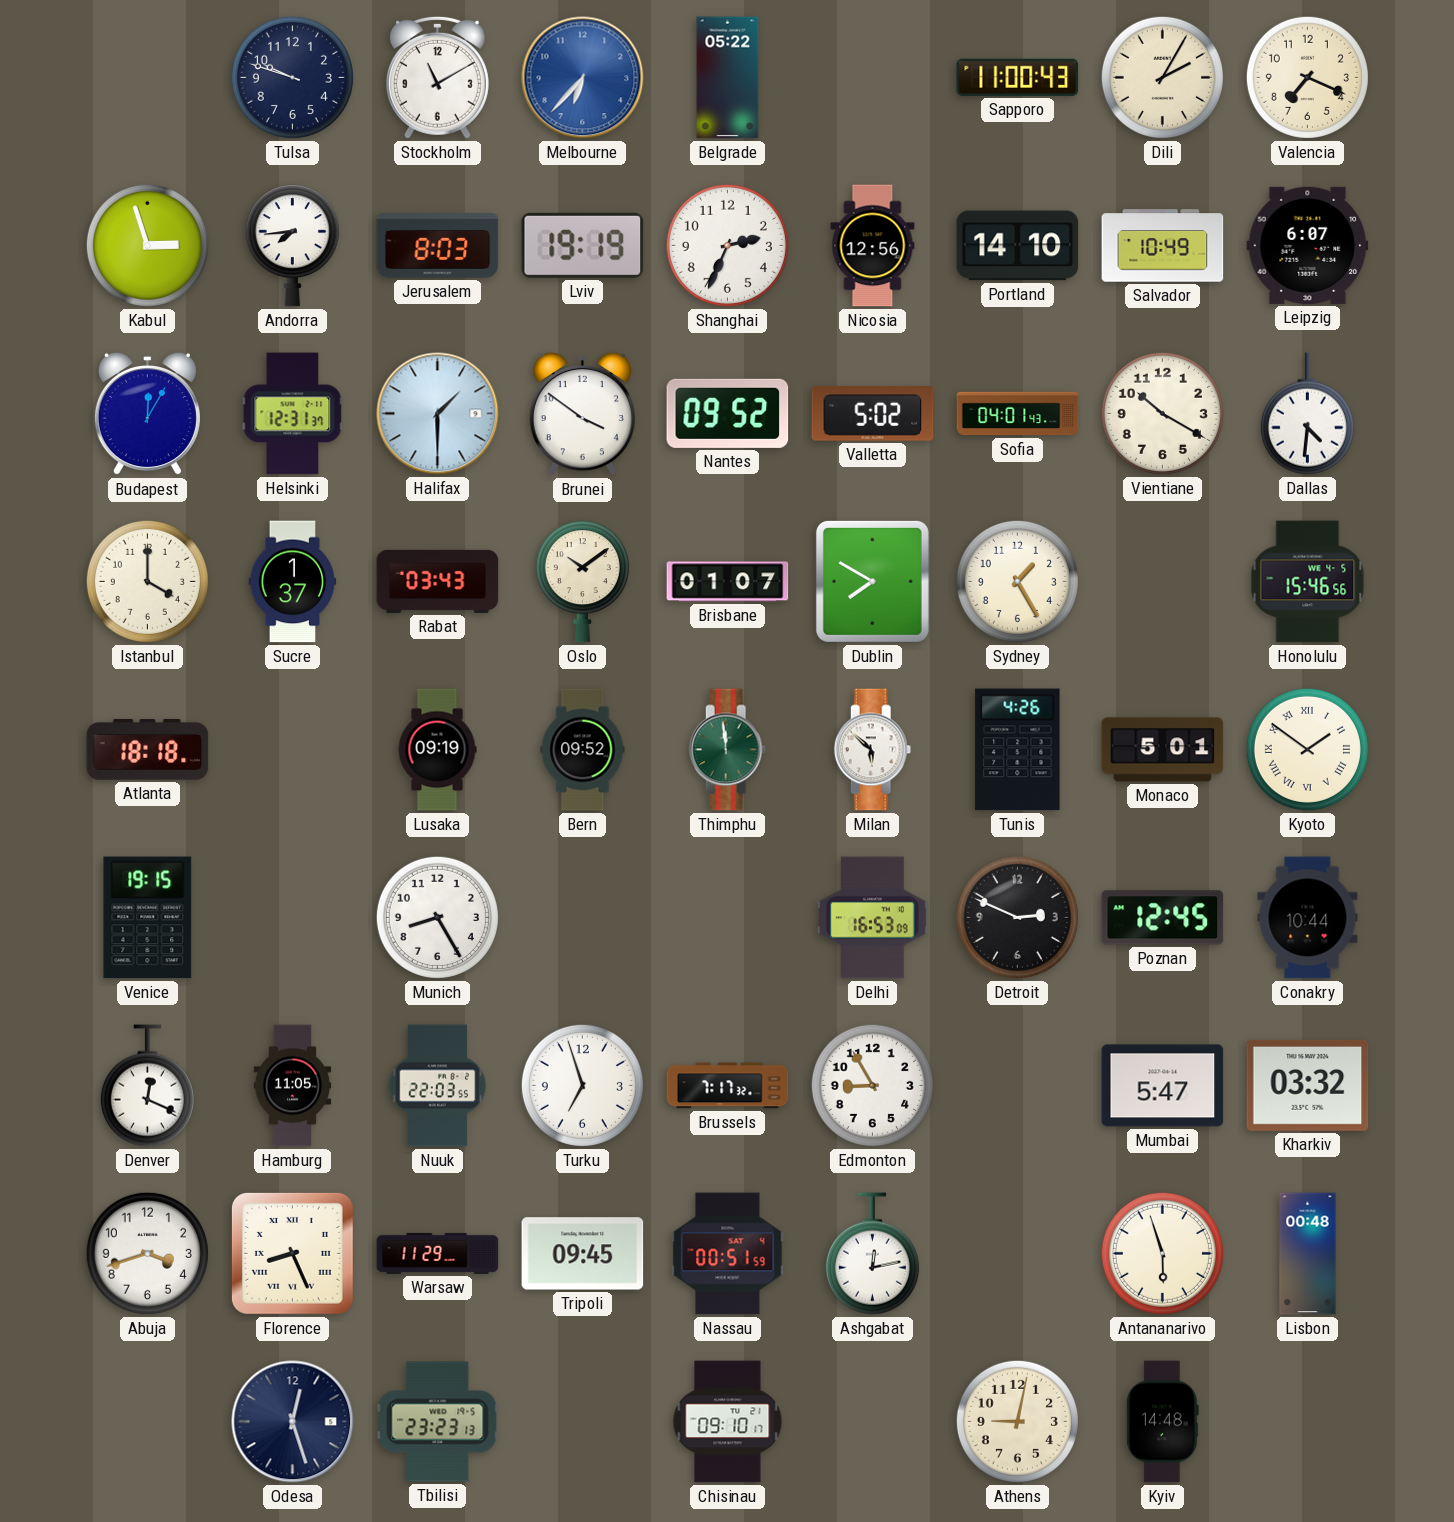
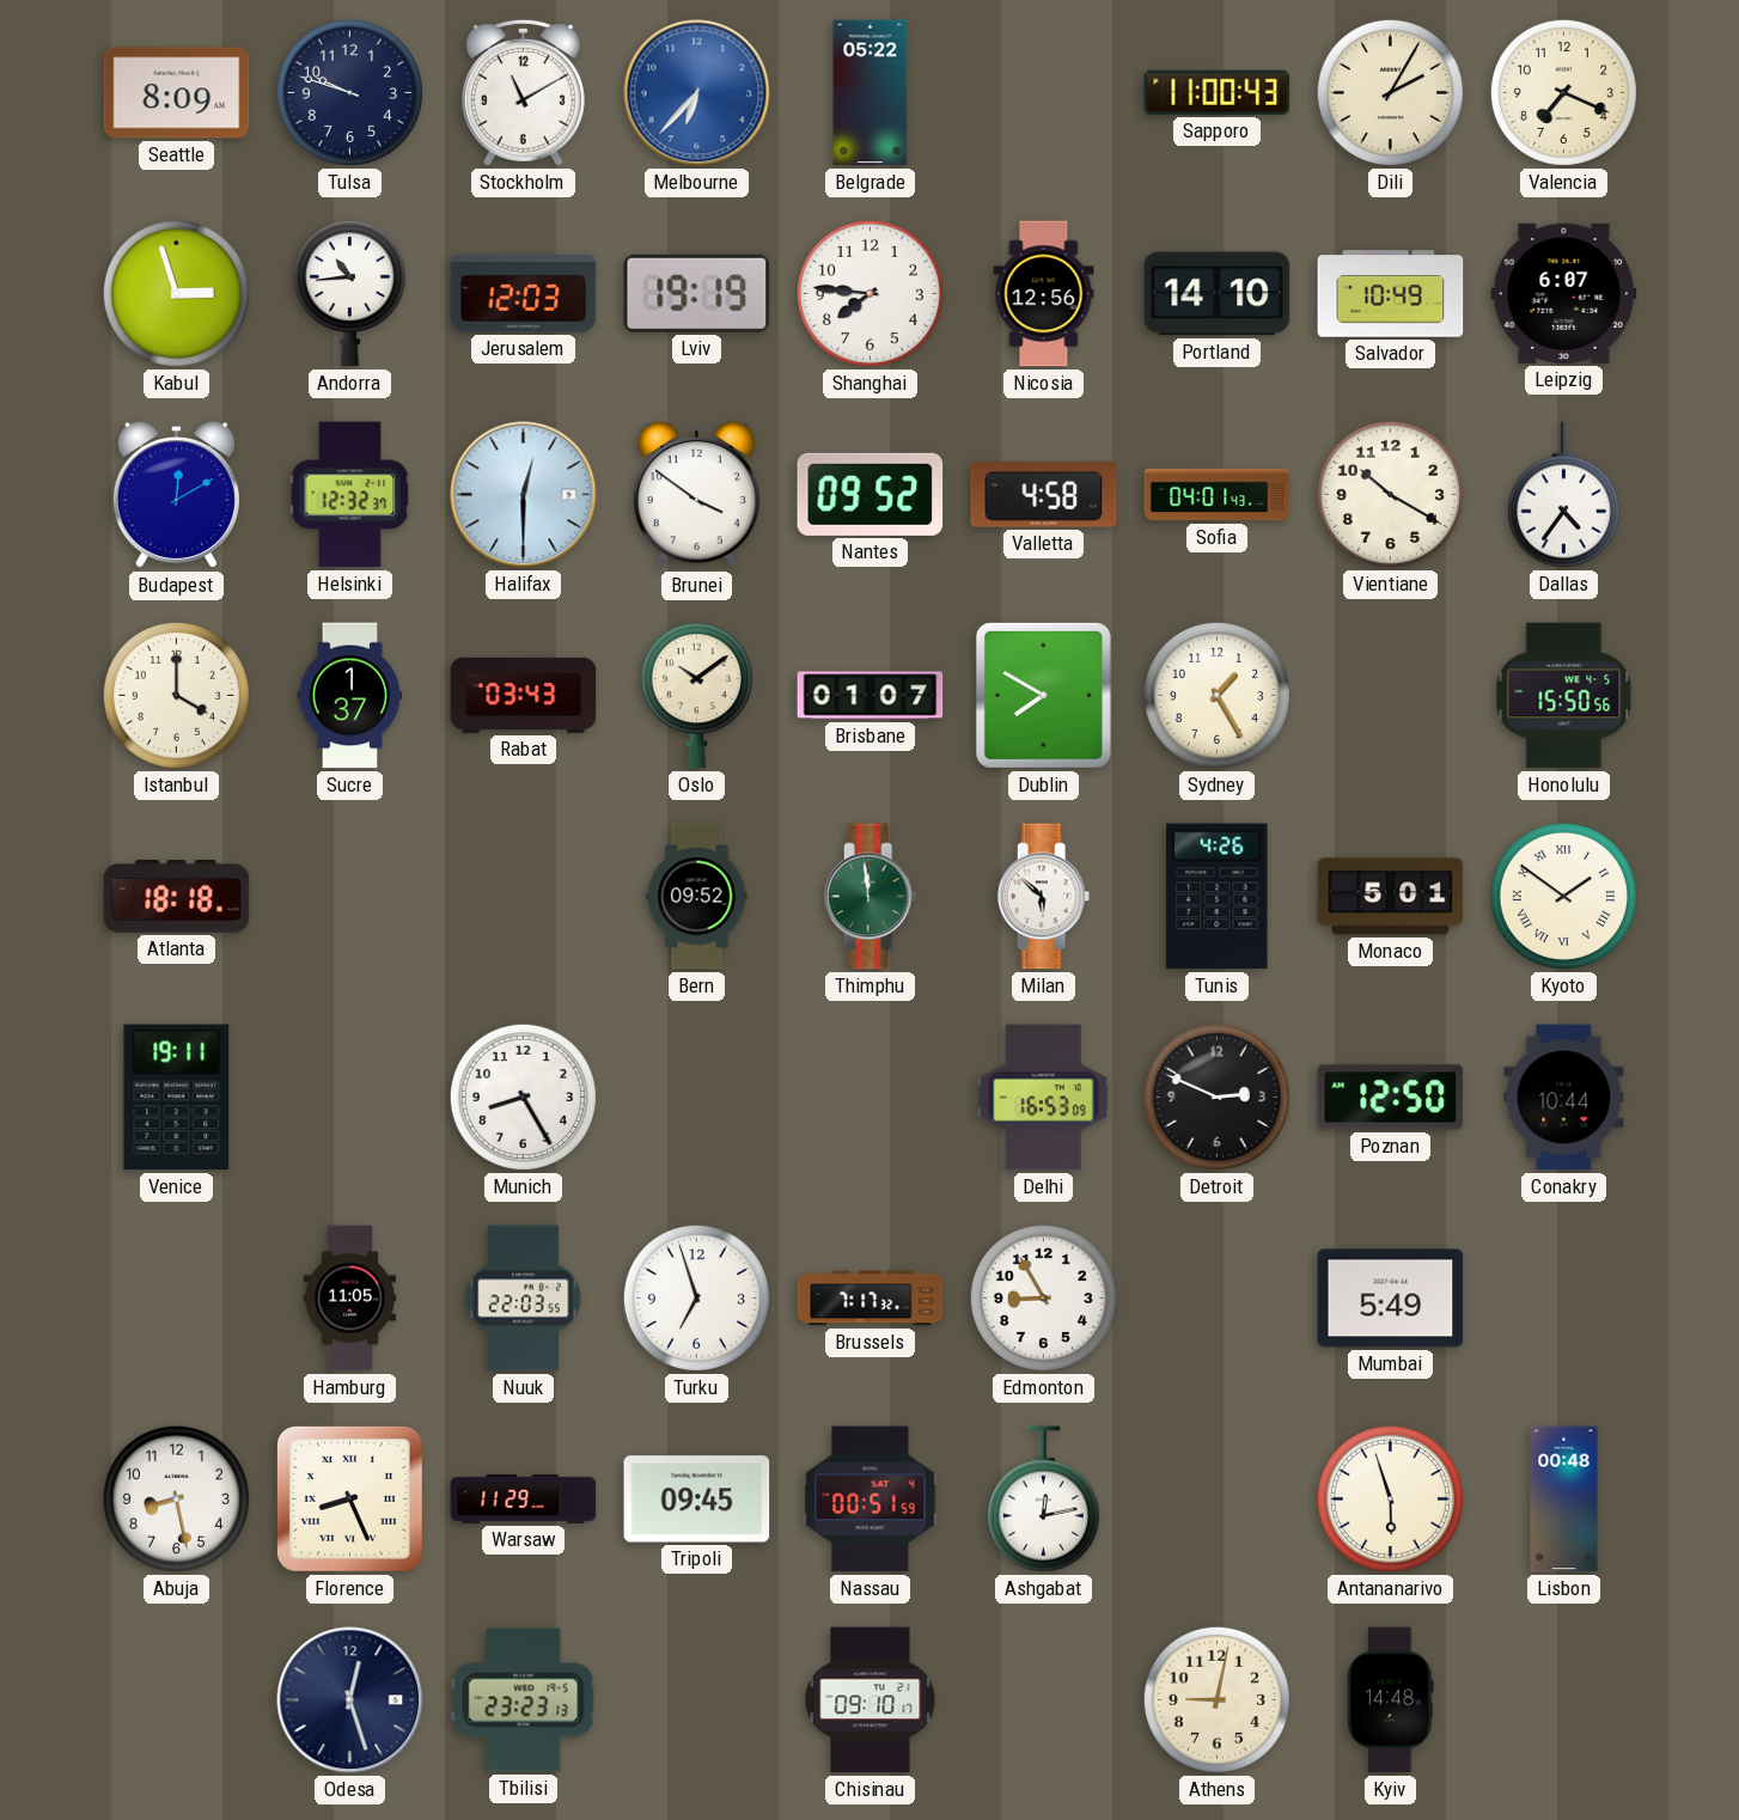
Seattle: none -> 8:09
Andorra: 7:44 -> 10:44
Jerusalem: 8:03 -> 12:03
Shanghai: 2:34 -> 7:46
Budapest: 12:05 -> 12:10
Helsinki: 12:31 -> 12:32
Halifax: 1:30 -> 12:30
Valletta: 5:02 -> 4:58
Dallas: 4:31 -> 4:36
Honolulu: 15:46 -> 15:50
Lusaka: 09:19 -> none
Venice: 19:15 -> 19:11
Poznan: 12:45 -> 12:50
Denver: 12:19 -> none
Mumbai: 5:47 -> 5:49
Kharkiv: 03:32 -> none
Abuja: 3:42 -> 8:28
